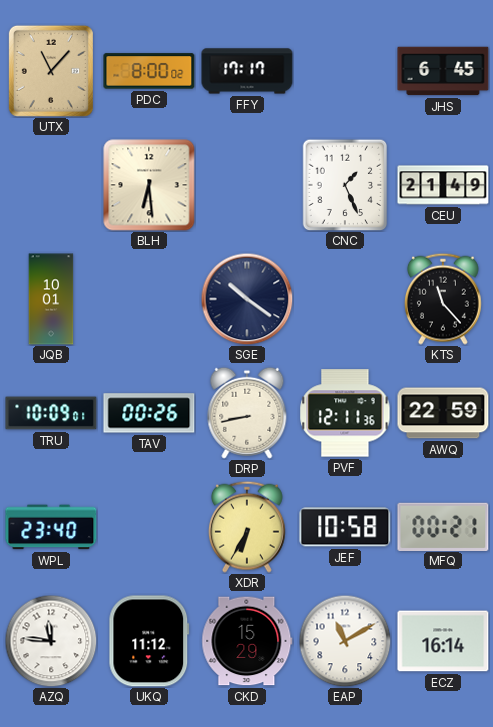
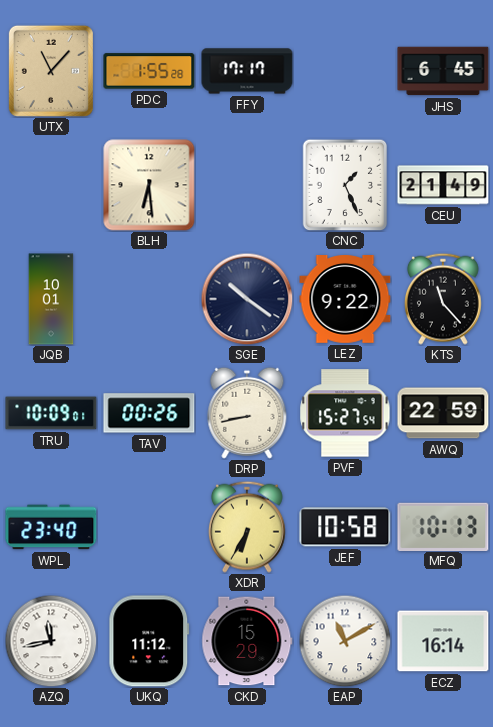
PDC: 8:00 -> 1:55
LEZ: none -> 9:22
PVF: 12:11 -> 15:27
MFQ: 00:21 -> 10:13
AZQ: 11:46 -> 11:43
